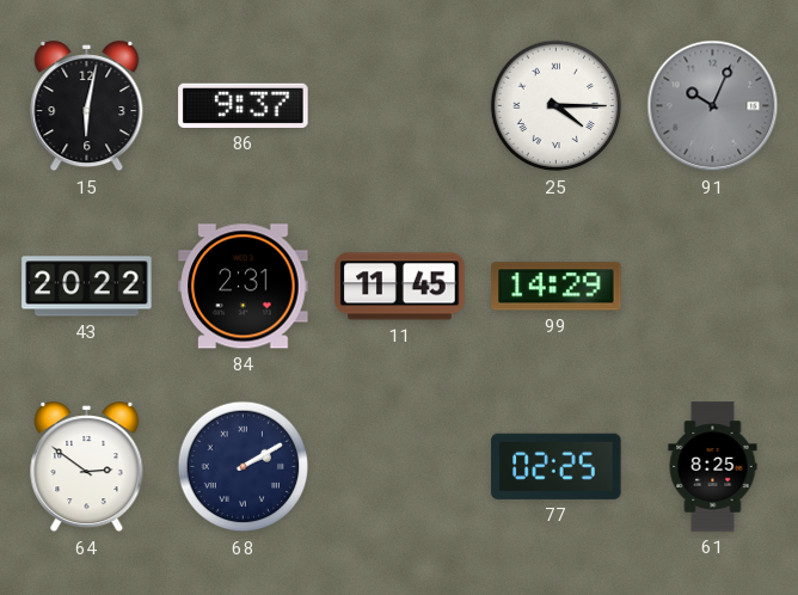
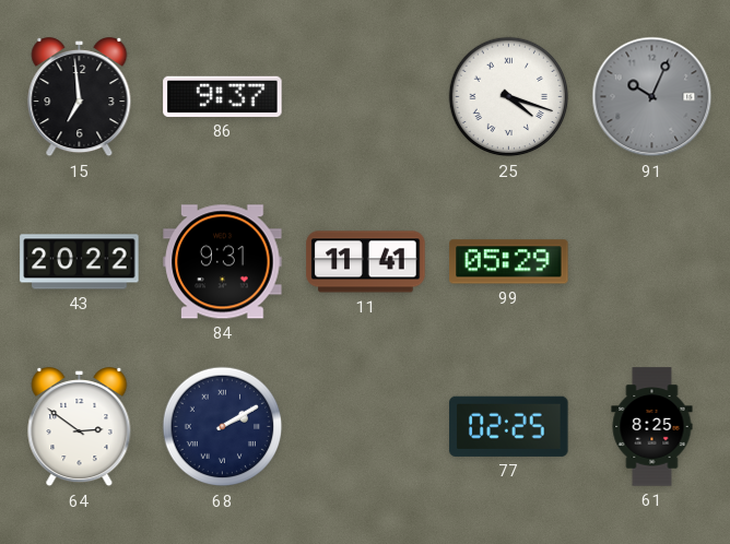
15: 6:02 -> 6:59
25: 4:15 -> 4:18
84: 2:31 -> 9:31
11: 11:45 -> 11:41
99: 14:29 -> 05:29
